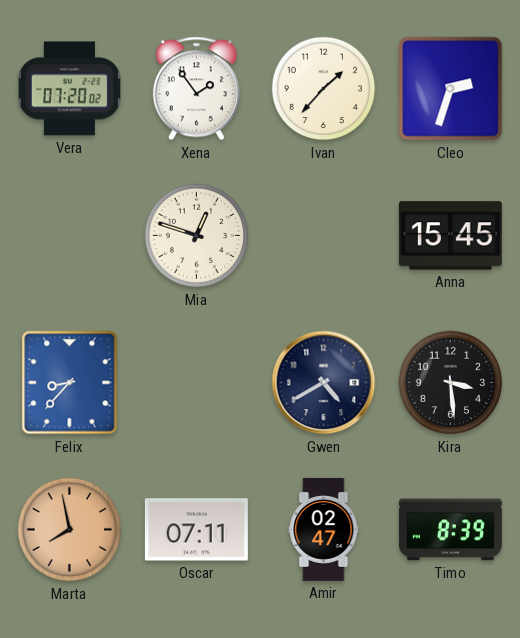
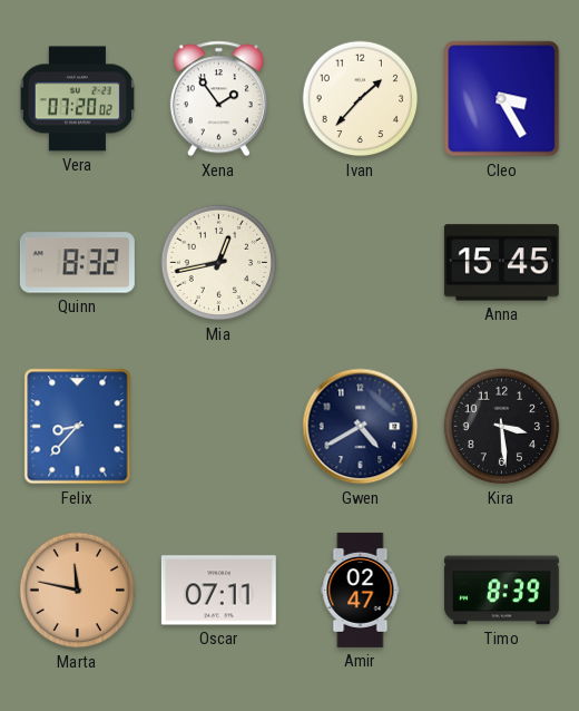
Cleo: 2:33 -> 3:25
Quinn: none -> 8:32
Mia: 12:48 -> 12:43
Marta: 7:58 -> 11:47
